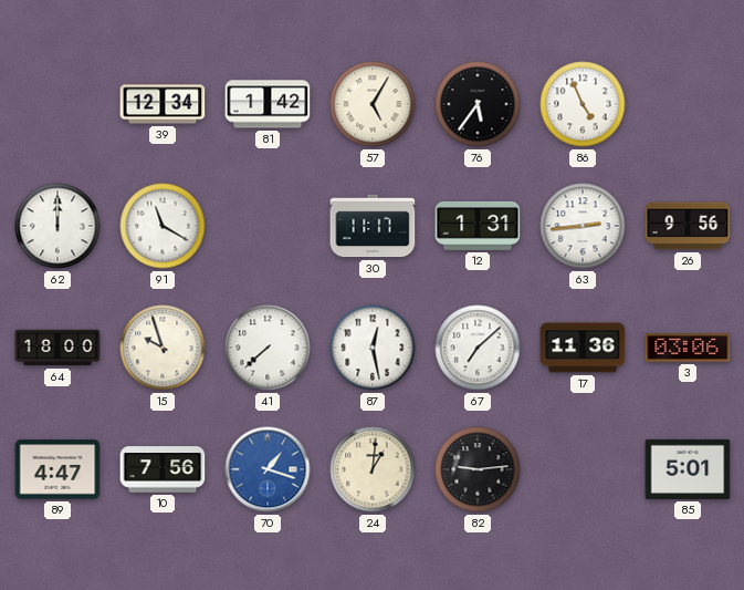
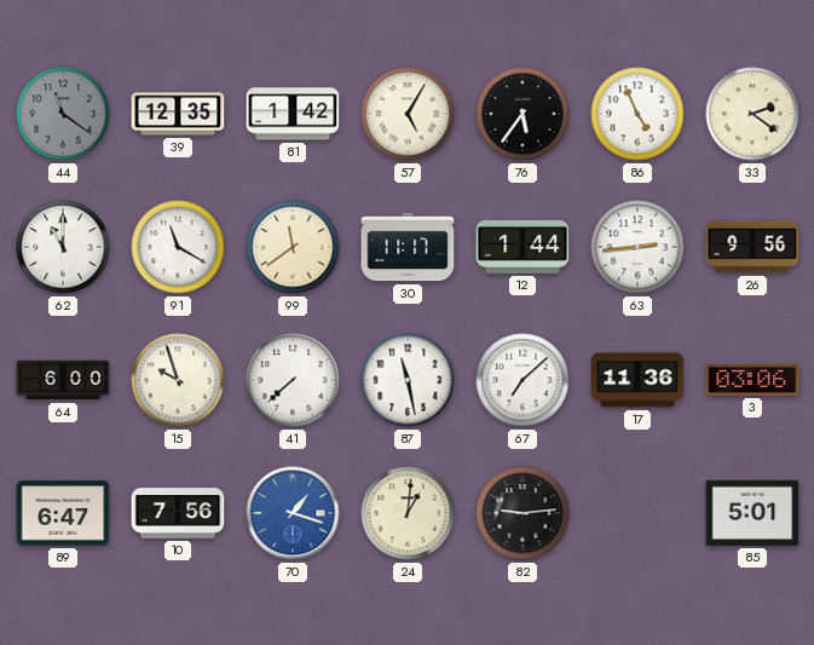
44: none -> 11:21
39: 12:34 -> 12:35
33: none -> 2:21
62: 12:00 -> 11:00
99: none -> 11:39
12: 1:31 -> 1:44
64: 18:00 -> 6:00
87: 12:28 -> 11:28
89: 4:47 -> 6:47
